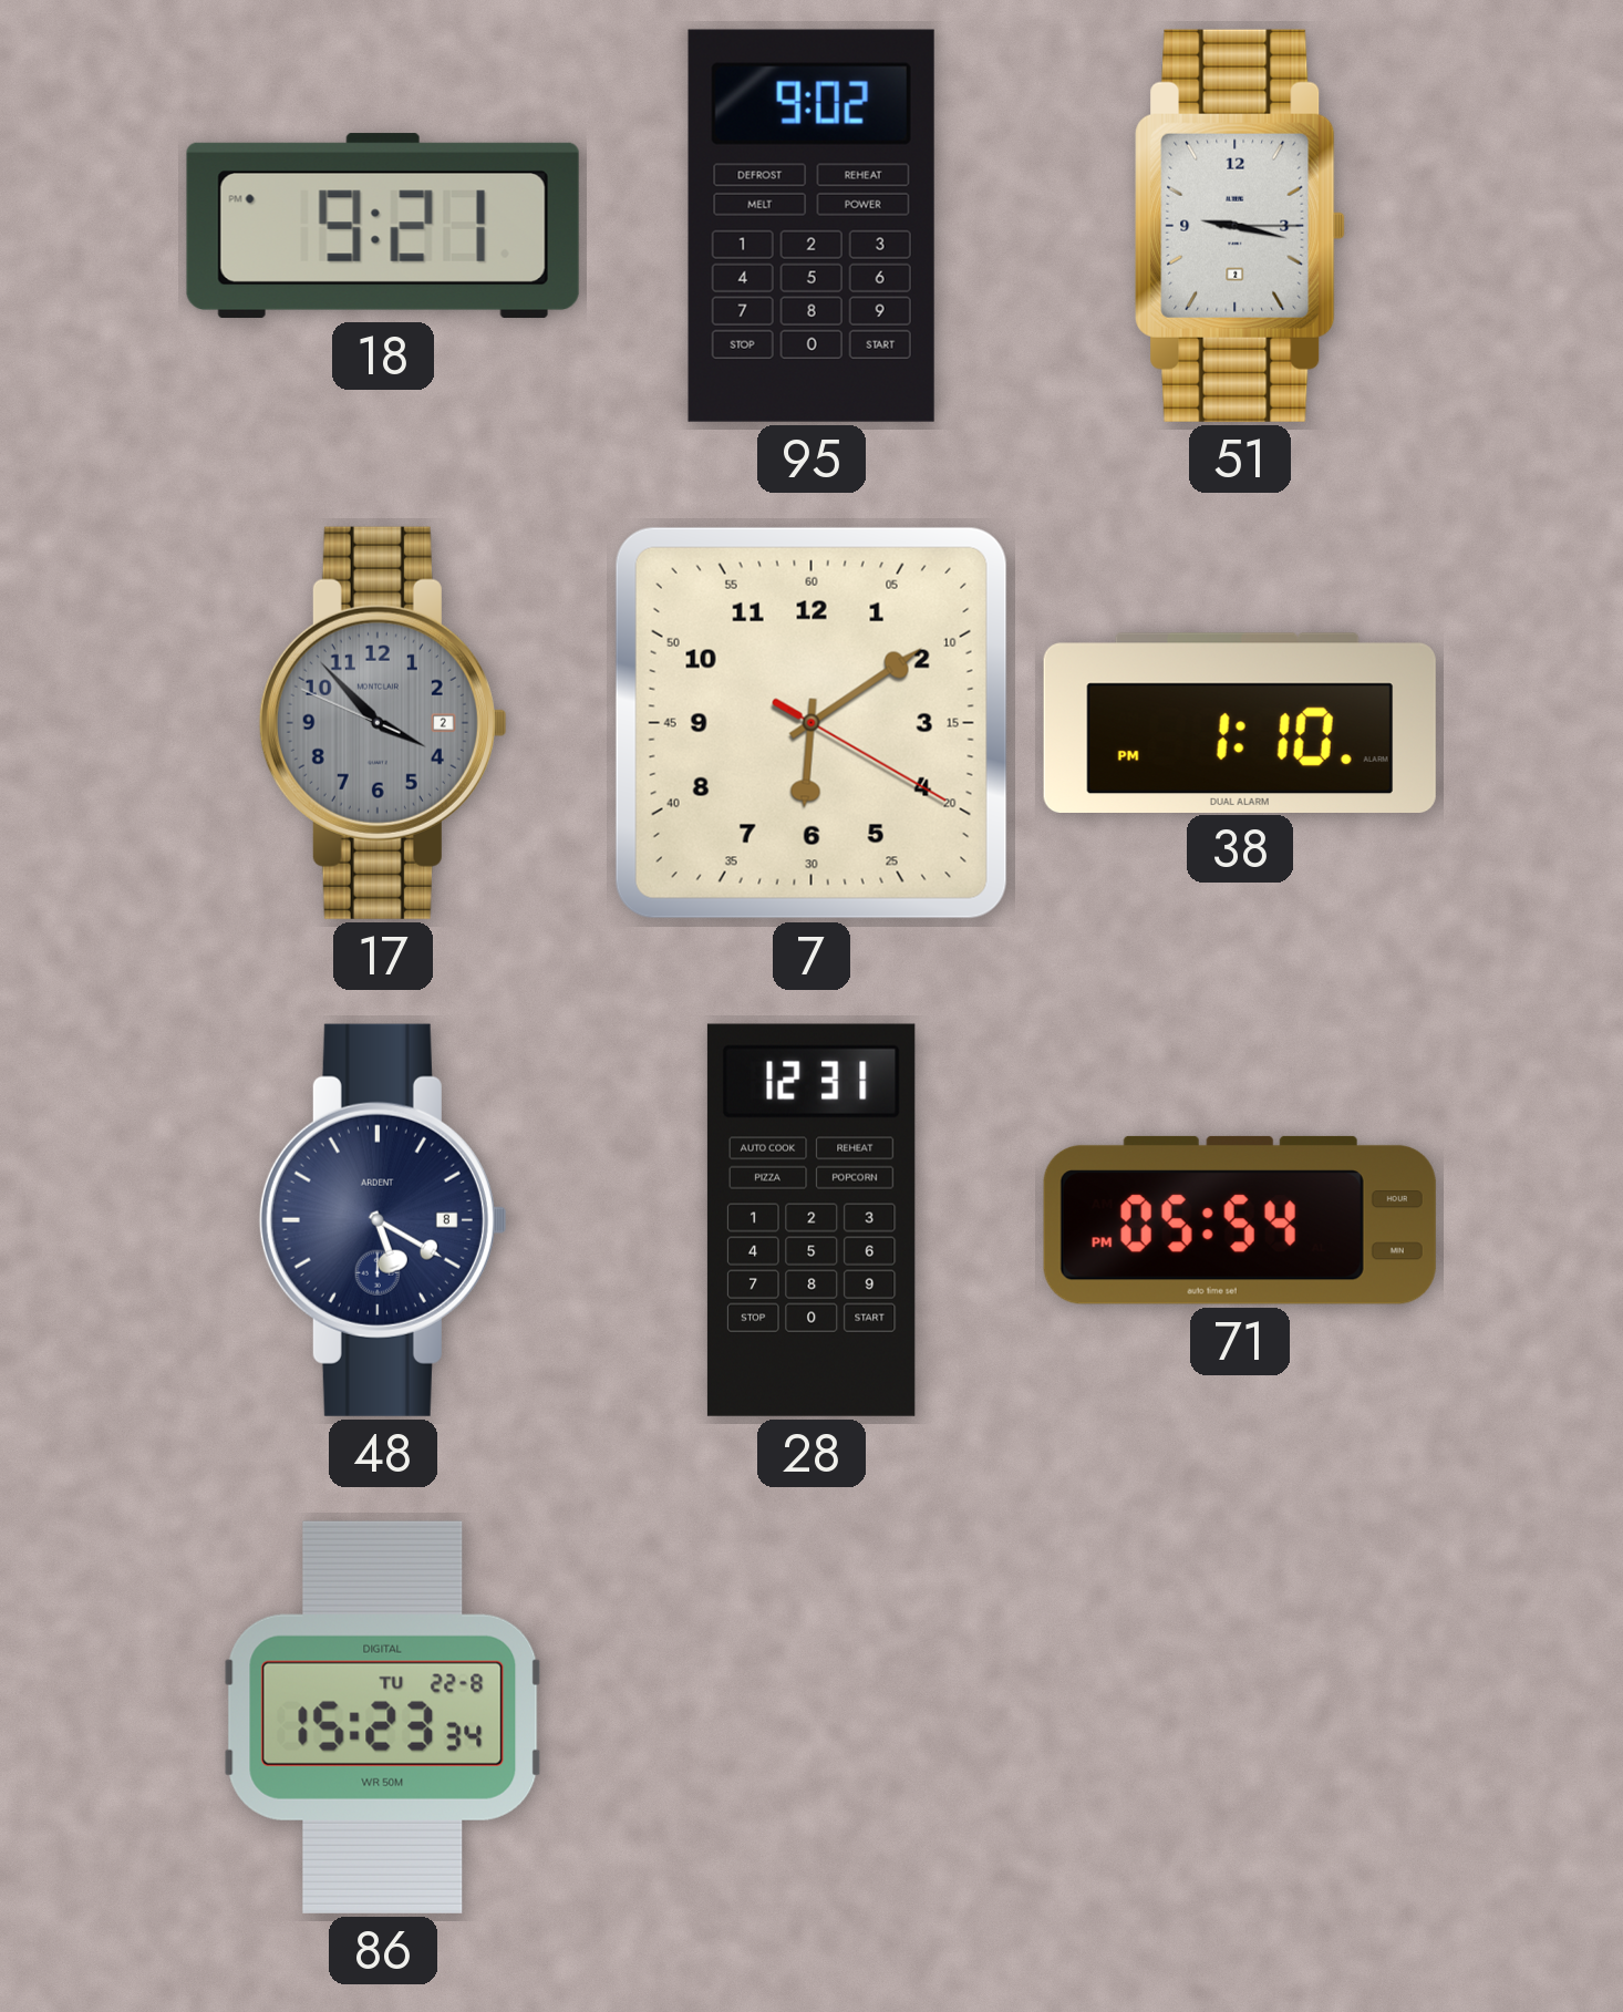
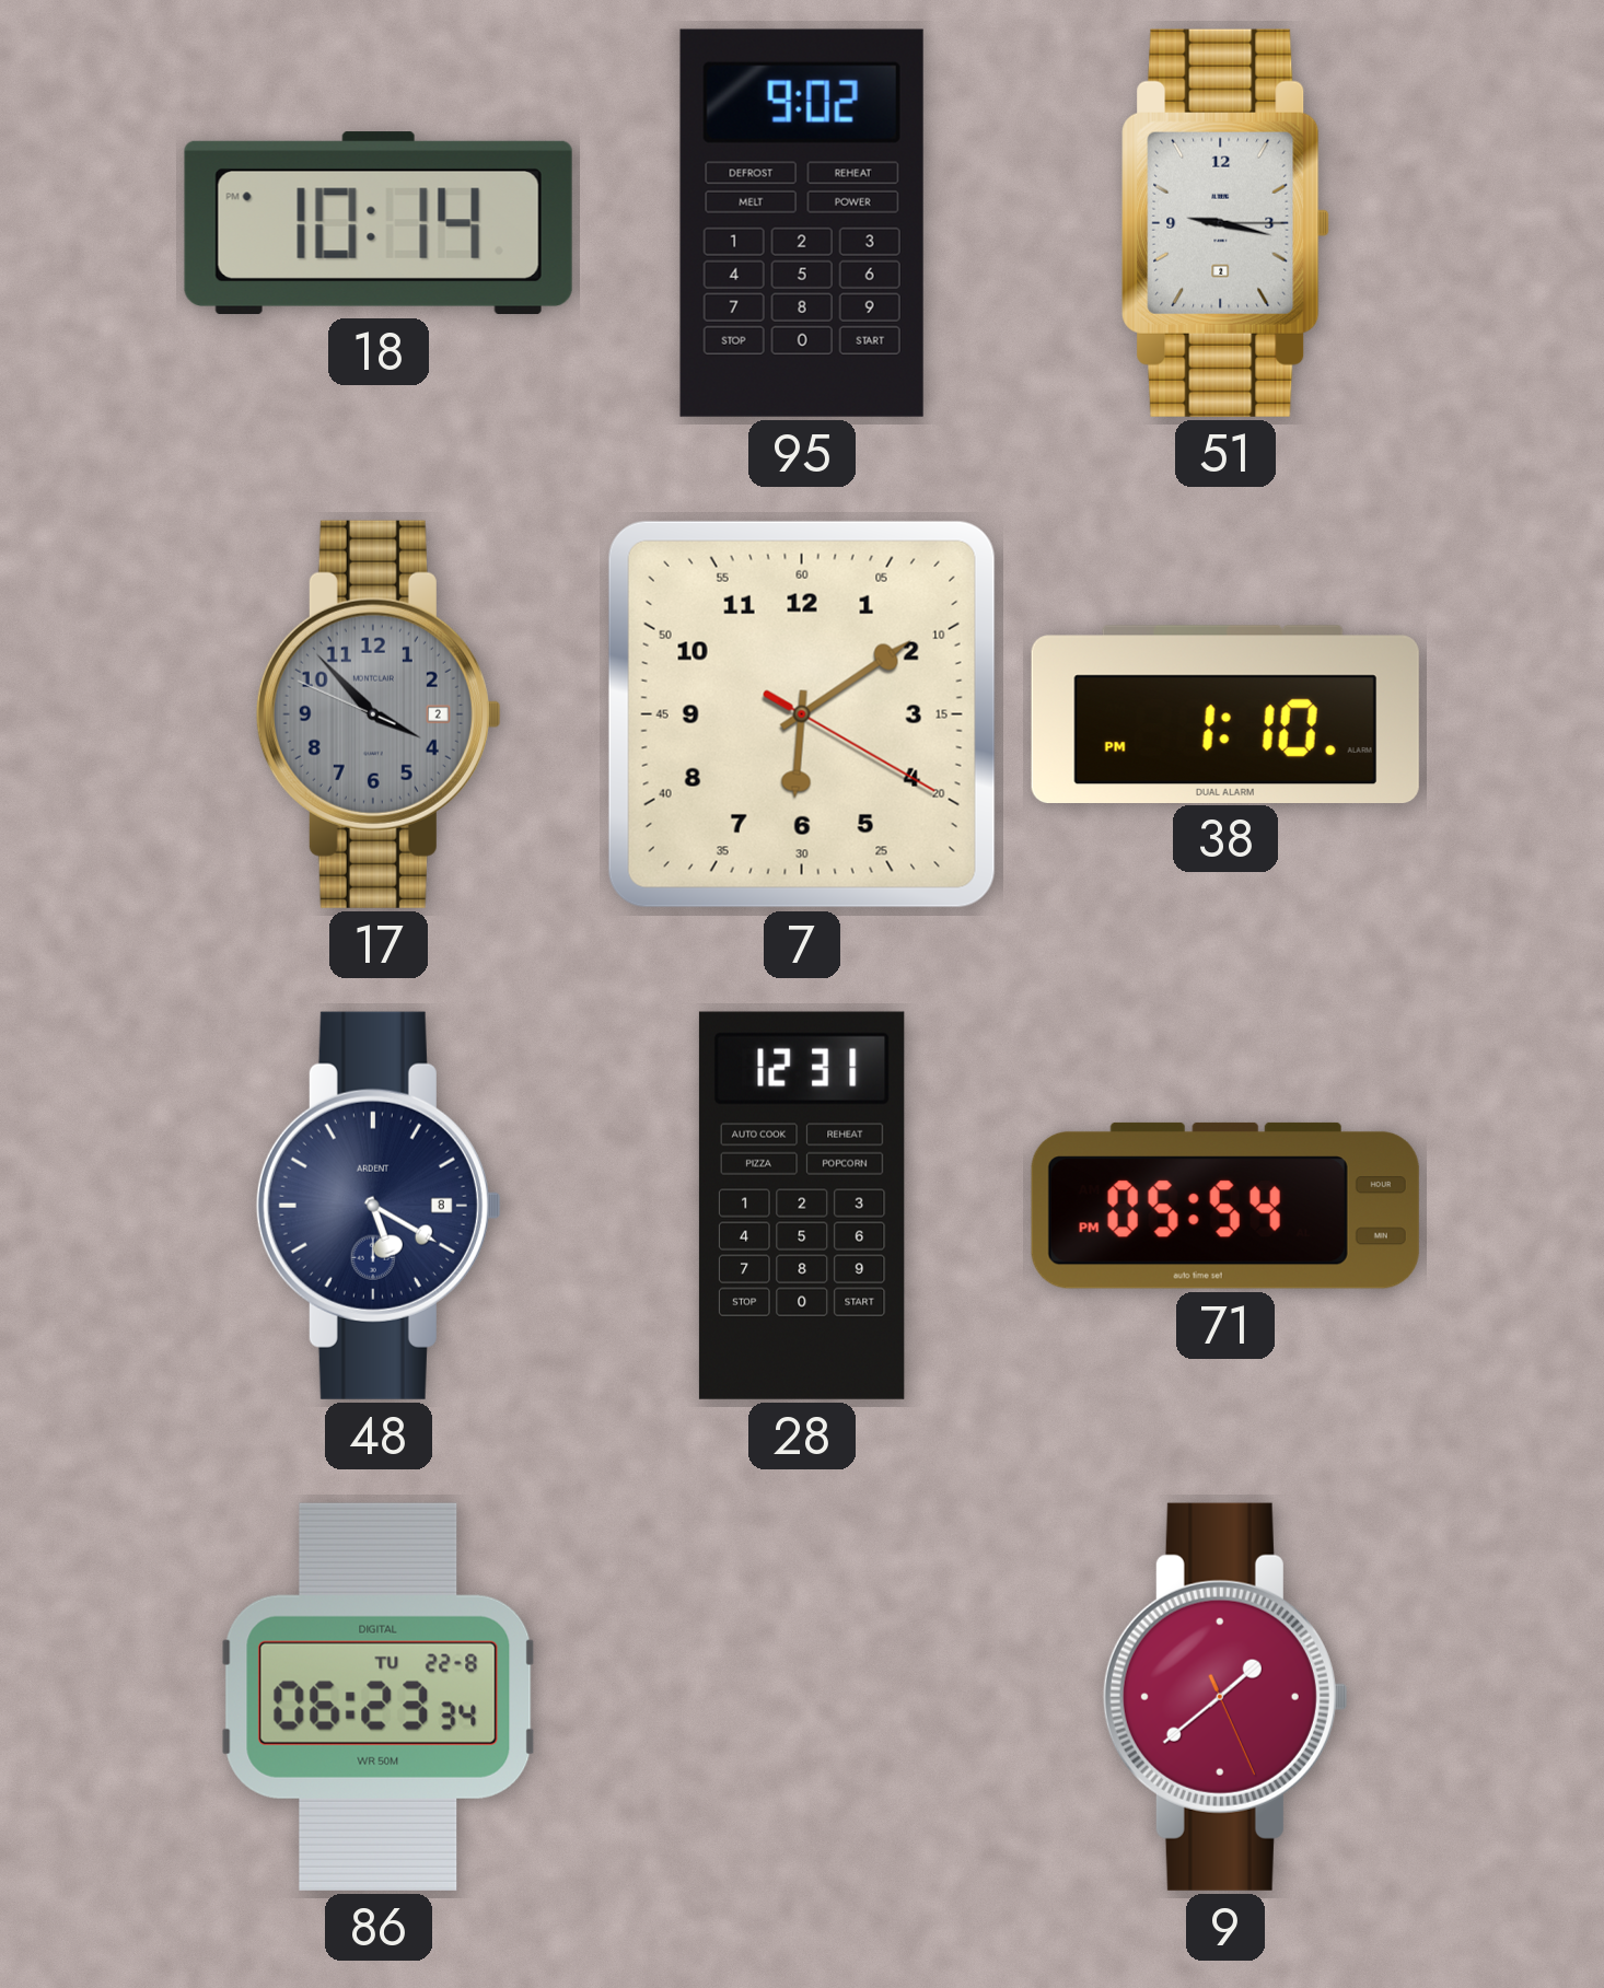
18: 9:21 -> 10:14
86: 15:23 -> 06:23
9: none -> 1:38
